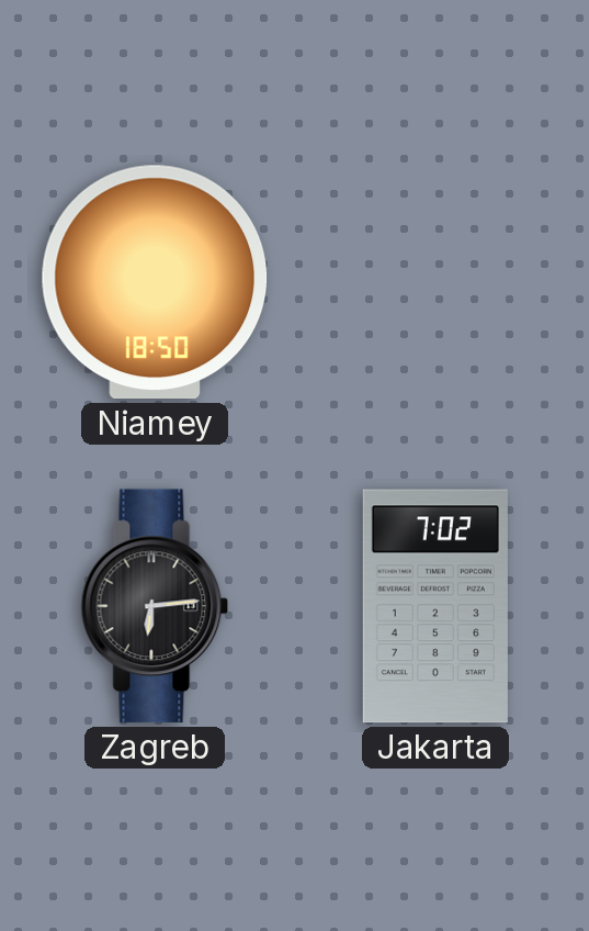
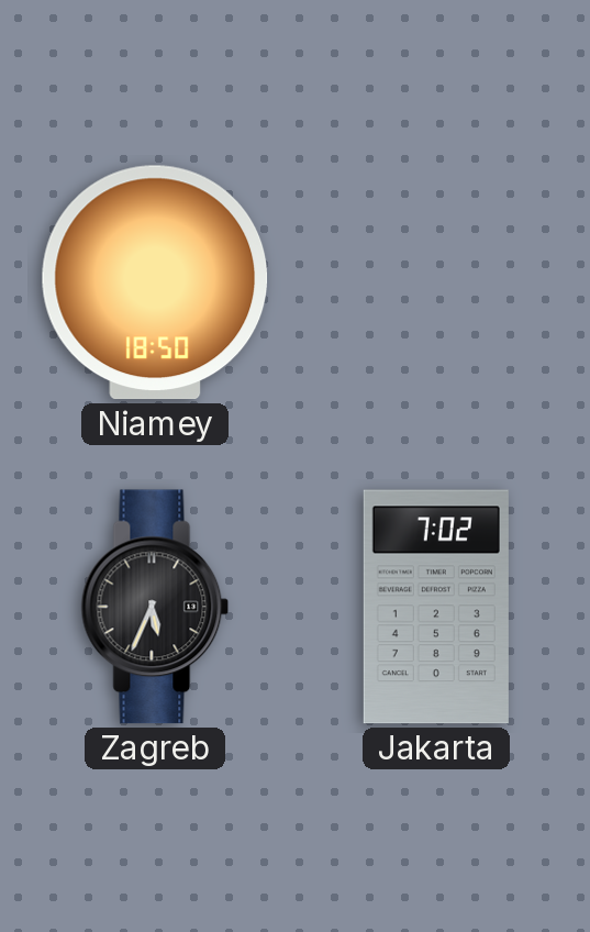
Zagreb: 6:14 -> 5:34
